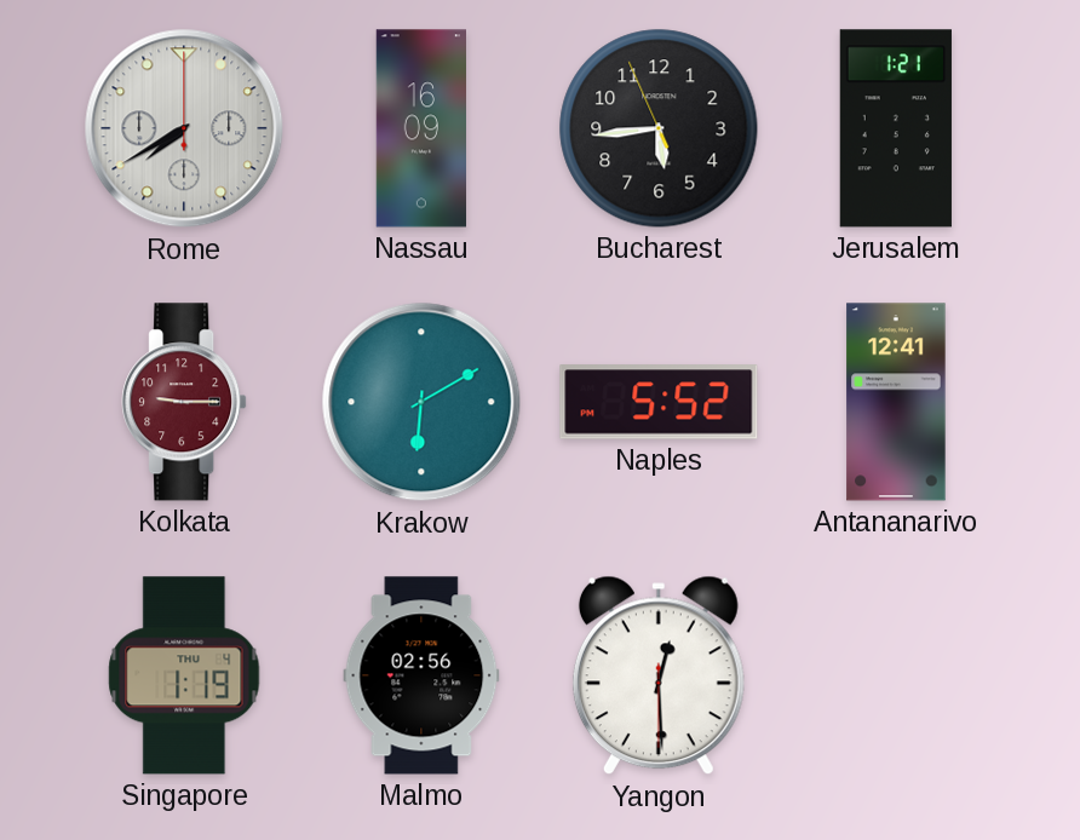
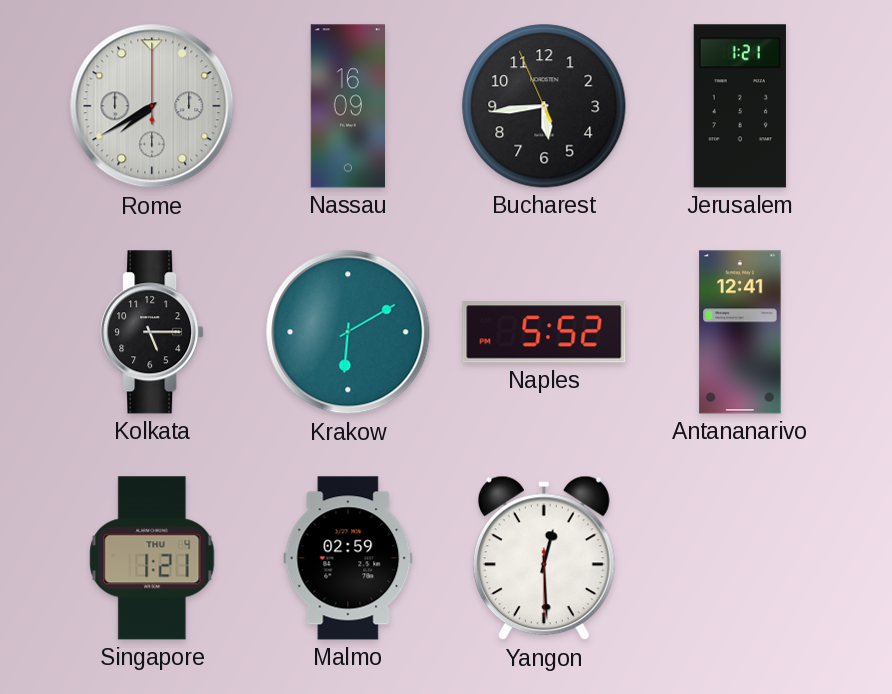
Kolkata: 9:15 -> 5:15
Kolkata dial: burgundy -> black
Singapore: 1:19 -> 1:21
Malmo: 02:56 -> 02:59
